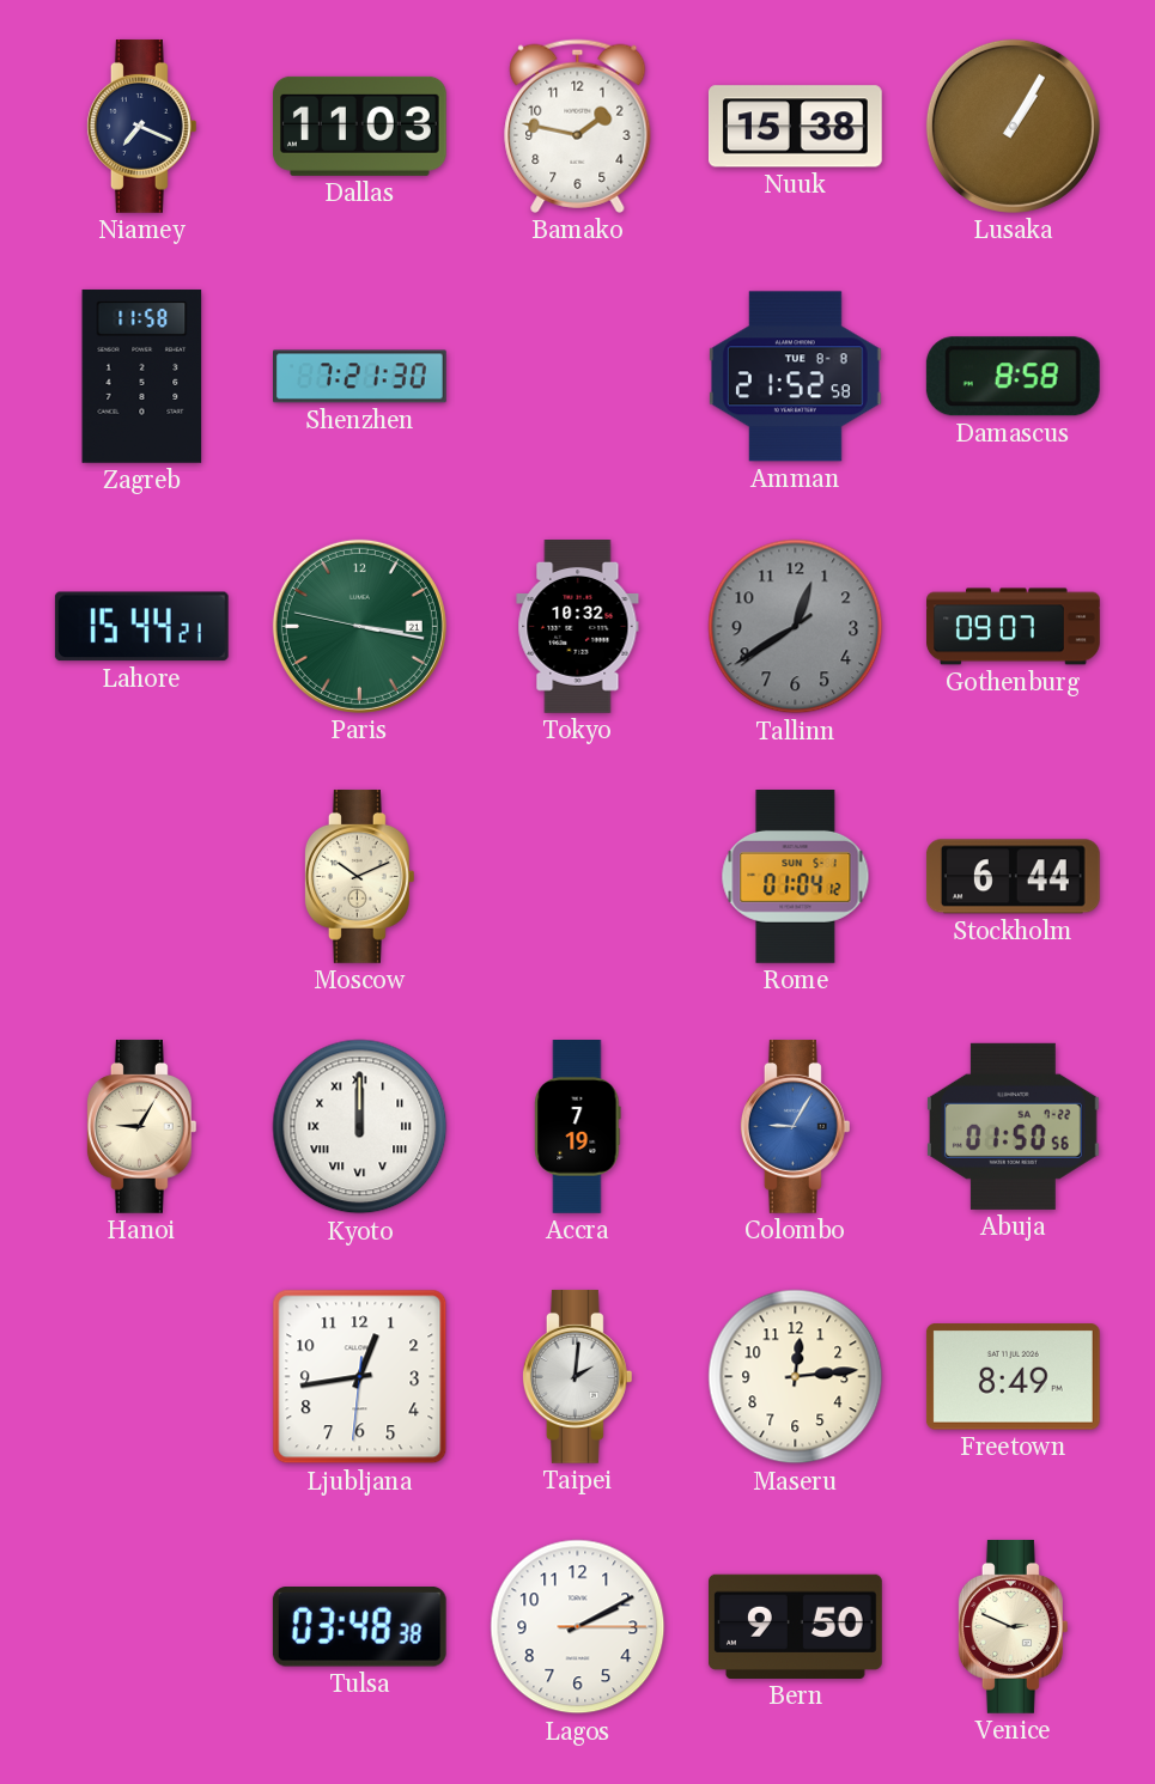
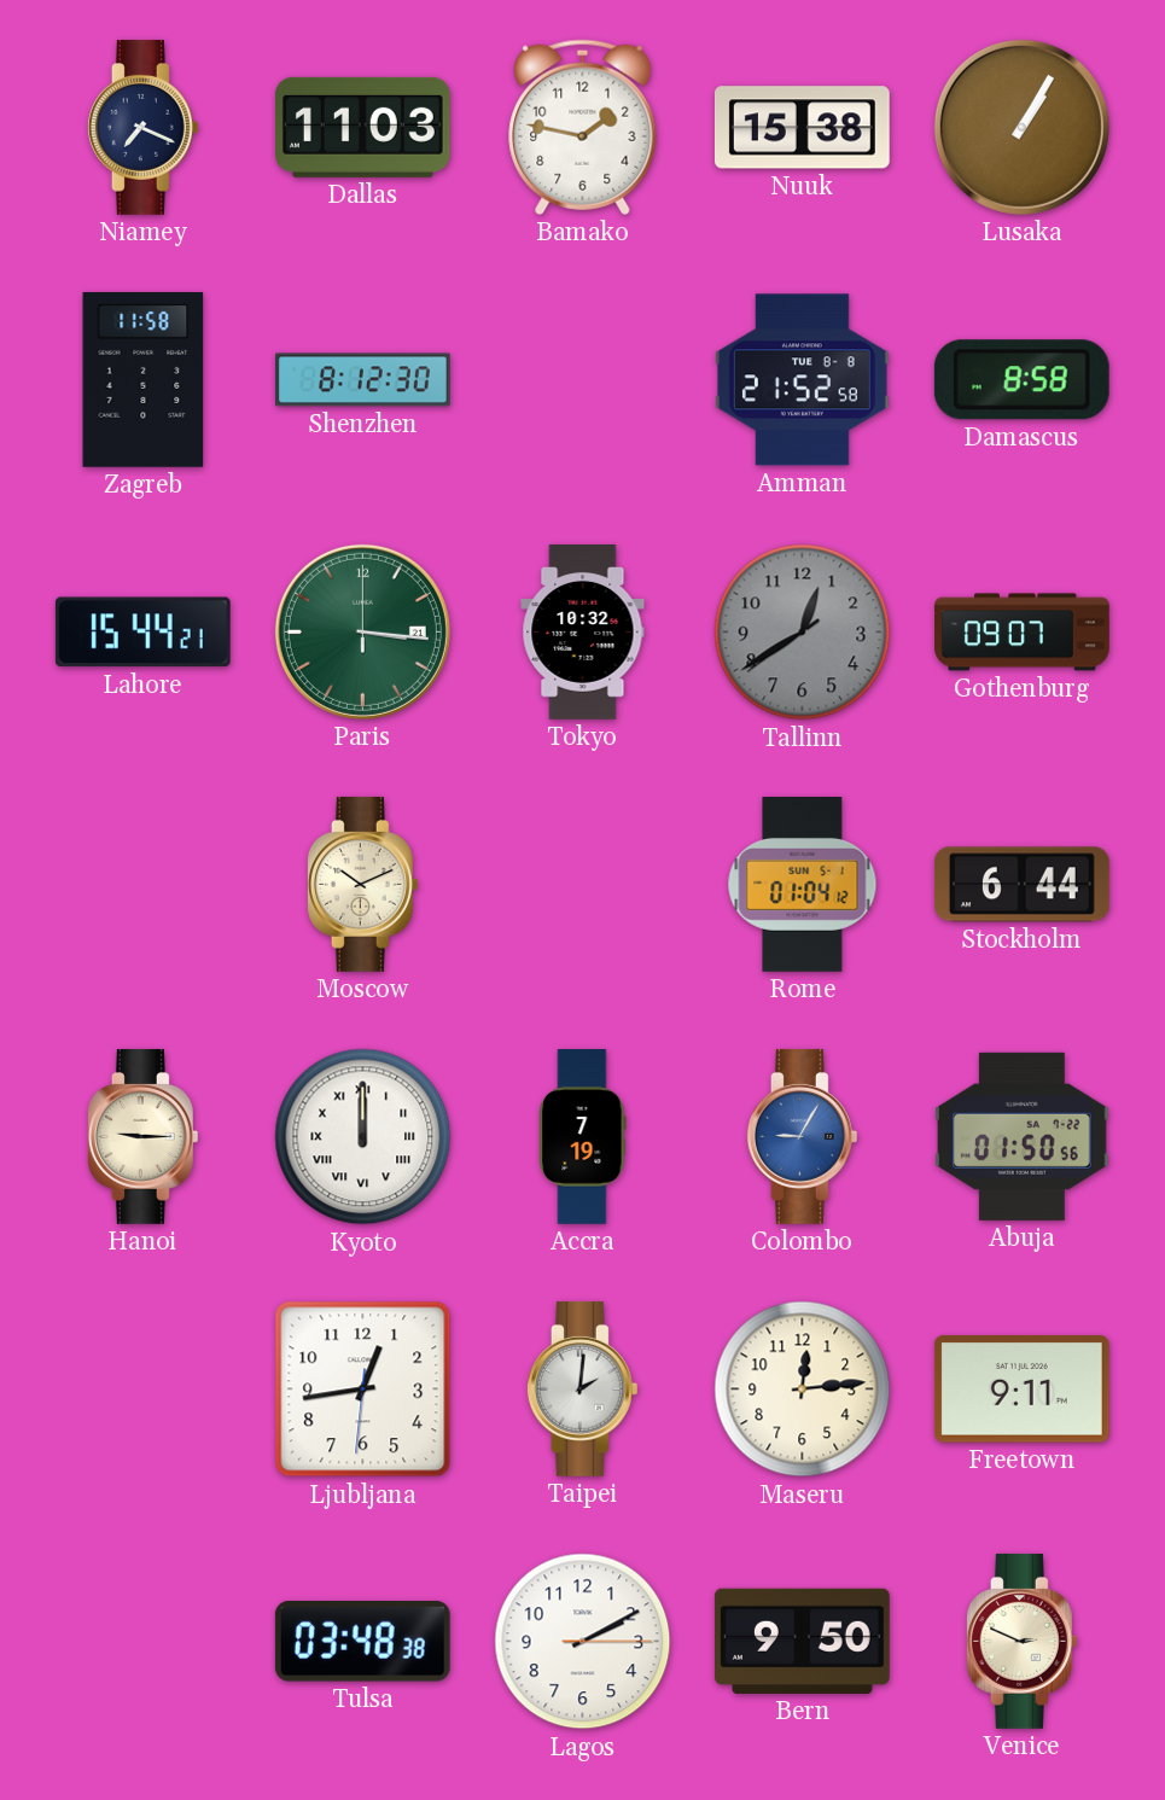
Shenzhen: 7:21 -> 8:12
Paris: 3:16:47 -> 3:16:00
Hanoi: 9:05 -> 9:15
Freetown: 8:49 -> 9:11
